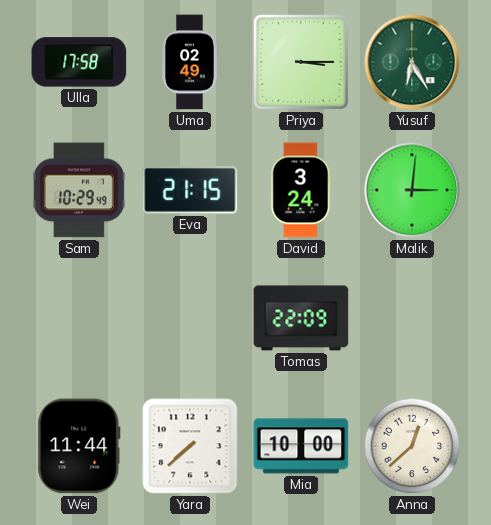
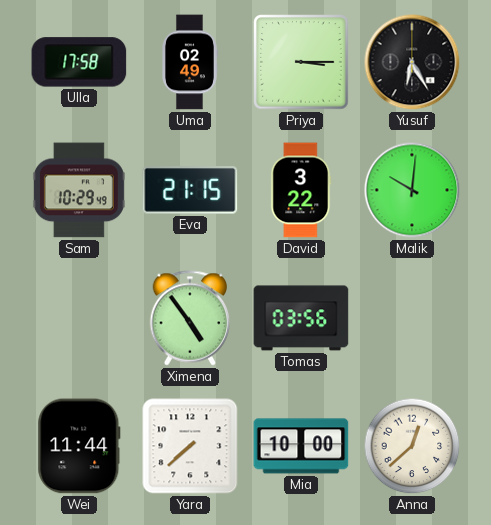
Yusuf dial: green -> black
David: 3:24 -> 3:22
Malik: 3:01 -> 10:01
Ximena: none -> 4:54
Tomas: 22:09 -> 03:56
